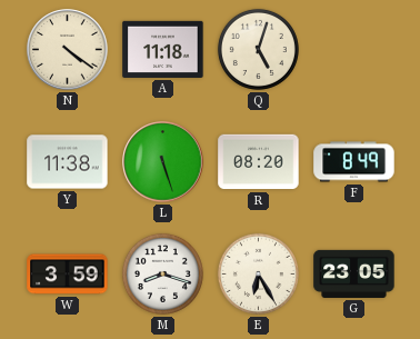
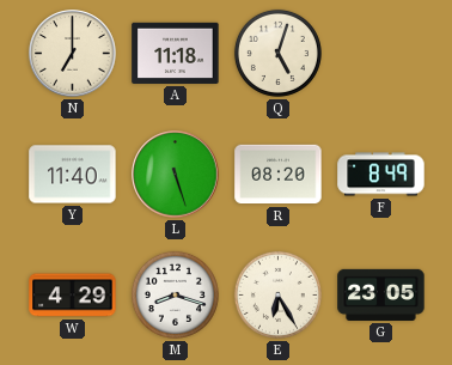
N: 4:21 -> 7:00
Y: 11:38 -> 11:40
W: 3:59 -> 4:29
